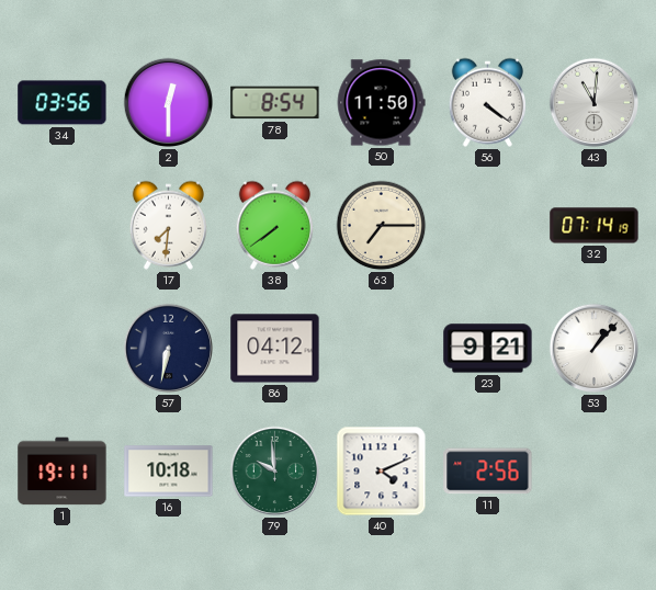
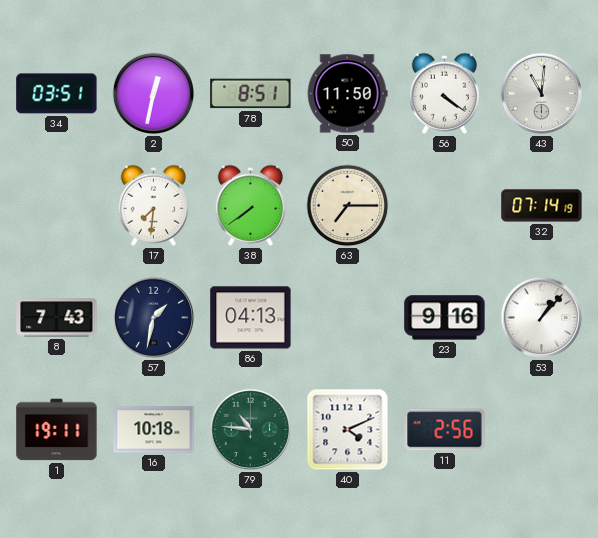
34: 03:56 -> 03:51
2: 12:30 -> 12:32
78: 8:54 -> 8:51
8: none -> 7:43
57: 6:32 -> 1:32
86: 04:12 -> 04:13
23: 9:21 -> 9:16
79: 9:59 -> 10:46
